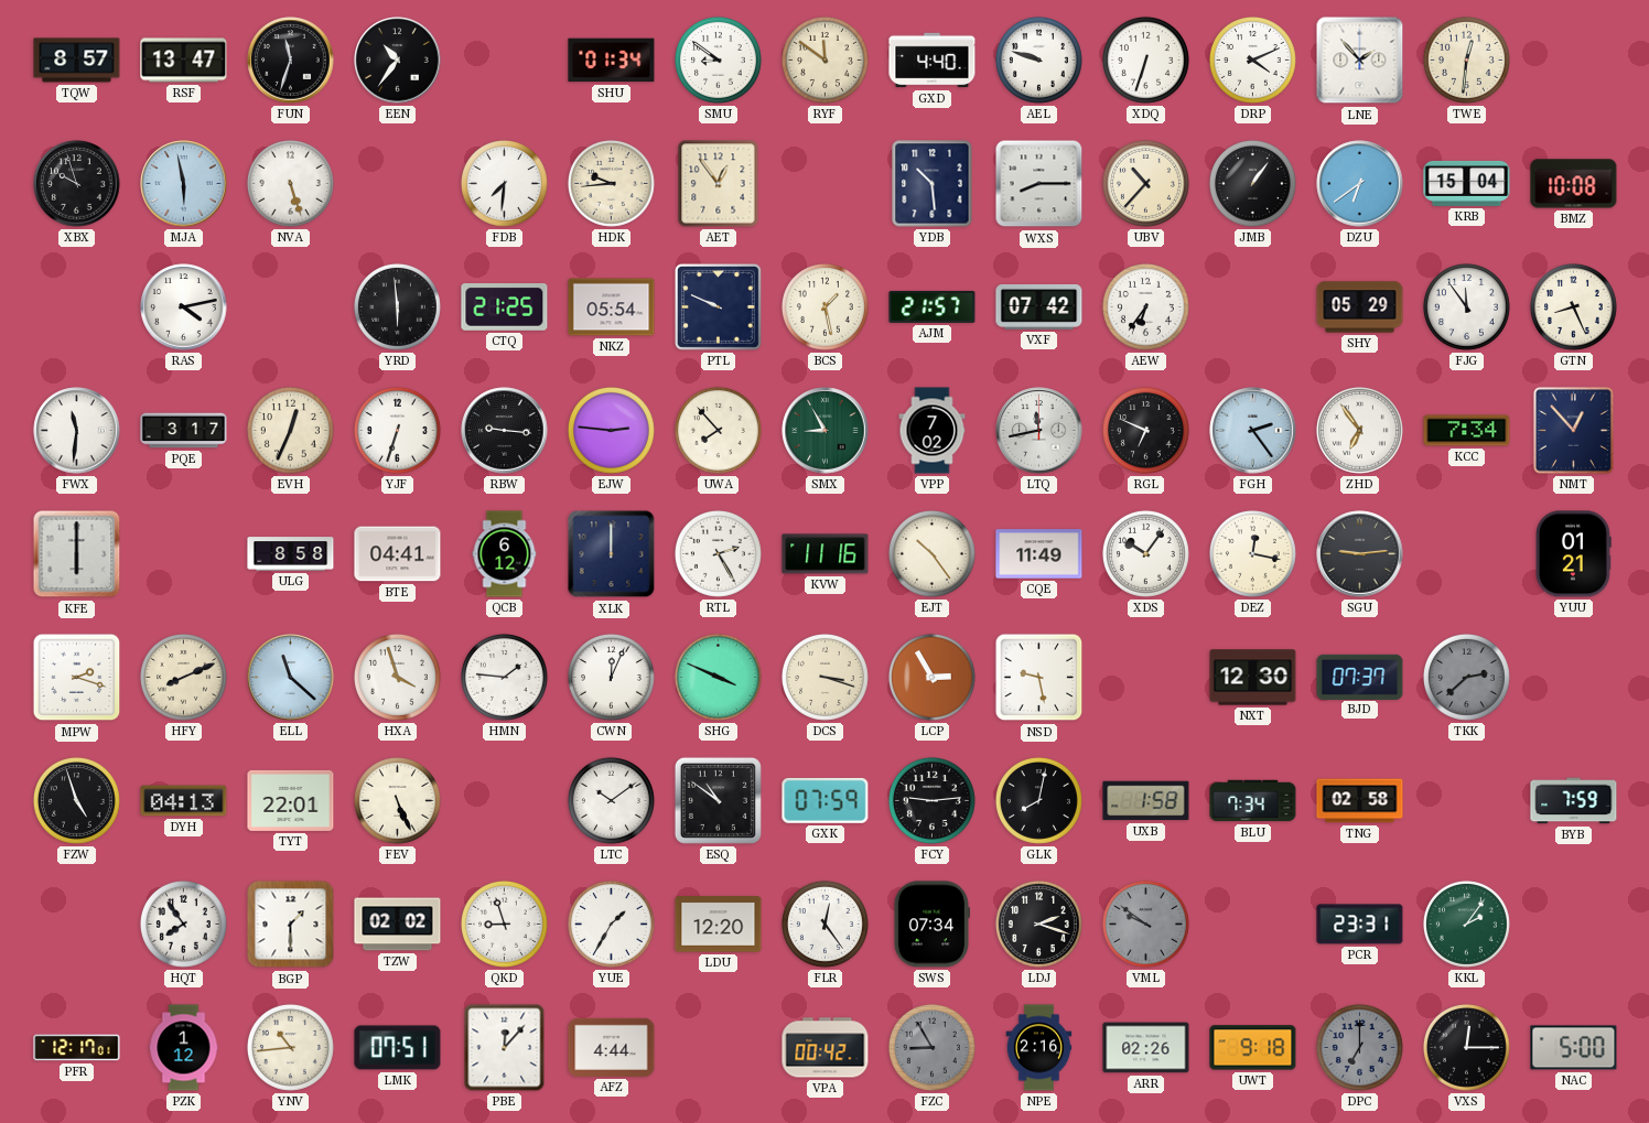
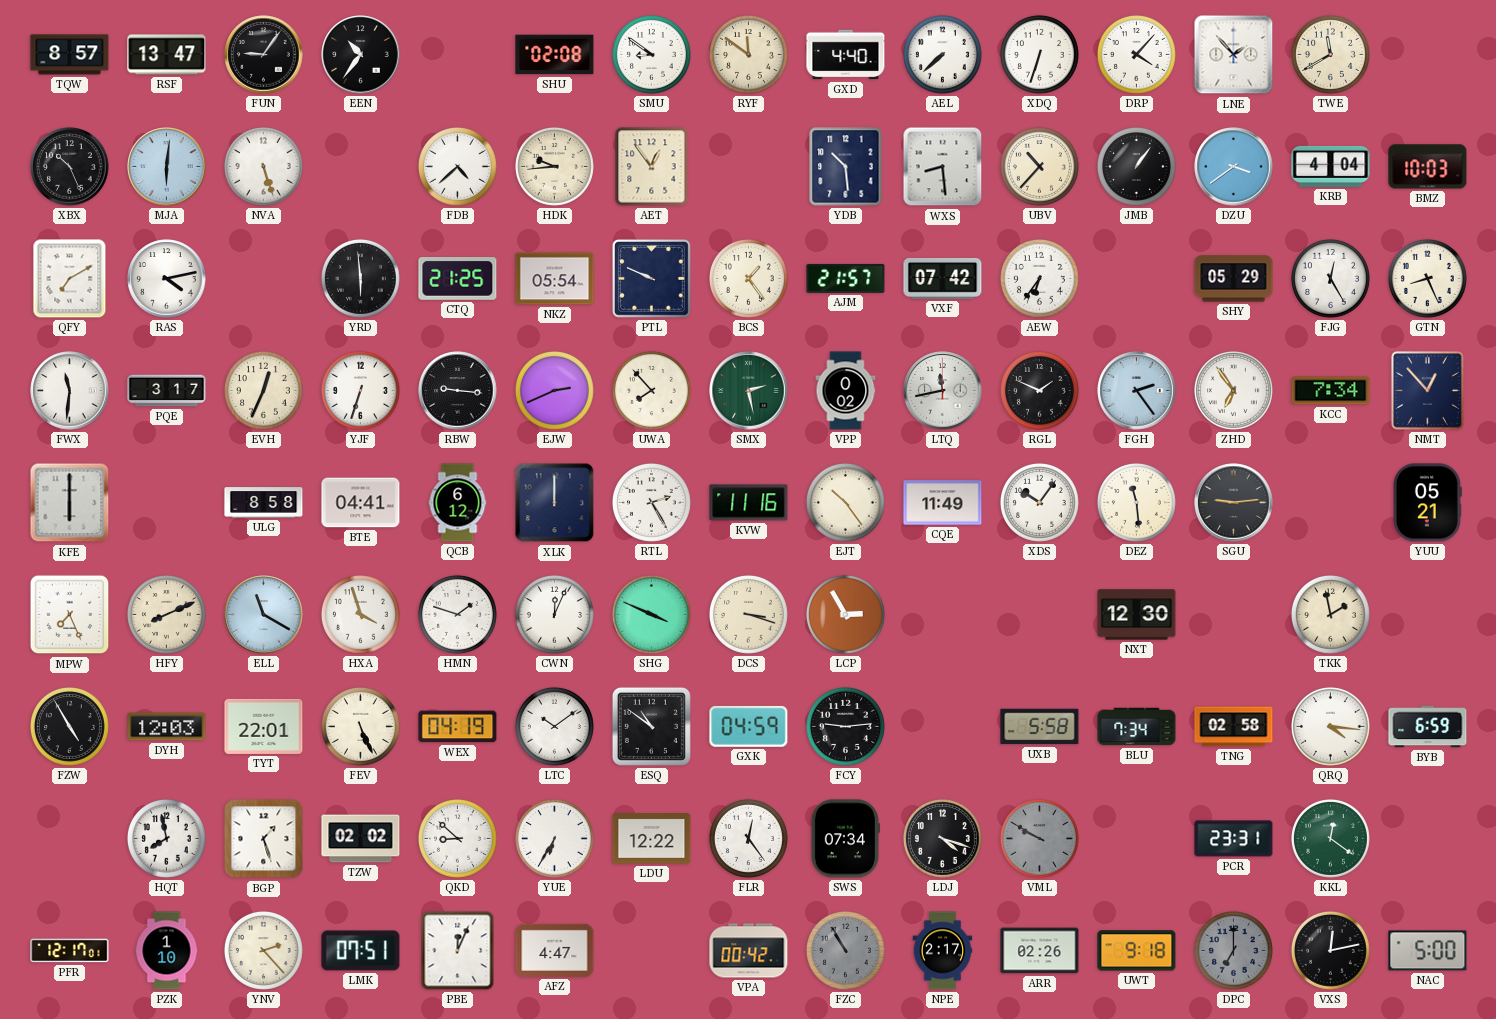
FUN: 11:33 -> 9:06
SHU: 01:34 -> 02:08
AEL: 9:48 -> 7:38
DRP: 4:11 -> 4:07
TWE: 12:31 -> 11:40
XBX: 9:57 -> 10:26
MJA: 5:58 -> 6:01
FDB: 7:31 -> 4:38
WXS: 8:15 -> 8:29
DZU: 6:39 -> 3:39
KRB: 15:04 -> 4:04
BMZ: 10:08 -> 10:03
QFY: none -> 7:10
BCS: 1:28 -> 1:24
FJG: 11:54 -> 12:25
EJW: 2:46 -> 2:41
SMX: 8:55 -> 2:28
VPP: 7:02 -> 0:02
RGL: 6:49 -> 1:49
DEZ: 12:17 -> 11:29
YUU: 01:21 -> 05:21
MPW: 2:18 -> 7:26
ELL: 11:22 -> 11:20
HMN: 1:46 -> 1:48
NSD: 9:28 -> none
BJD: 07:37 -> none
TKK: 2:38 -> 1:58
TKK dial: grey -> cream
FZW: 4:57 -> 4:55
DYH: 04:13 -> 12:03
WEX: none -> 04:19
GXK: 07:59 -> 04:59
GLK: 8:02 -> none
UXB: 1:58 -> 5:58
QRQ: none -> 4:16
BYB: 7:59 -> 6:59
HQT: 7:54 -> 7:58
BGP: 1:30 -> 1:27
QKD: 8:57 -> 8:52
YUE: 1:35 -> 6:35
LDU: 12:20 -> 12:22
LDJ: 2:18 -> 4:18
VML: 9:51 -> 9:50
KKL: 2:06 -> 12:21
PZK: 1:12 -> 1:10
YNV: 10:44 -> 2:23
PBE: 12:07 -> 12:04
AFZ: 4:44 -> 4:47
FZC: 8:55 -> 10:55
NPE: 2:16 -> 2:17
VXS: 12:15 -> 12:13
